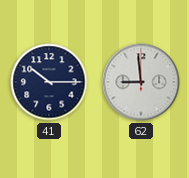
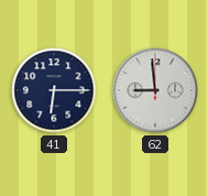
41: 10:15 -> 6:15
